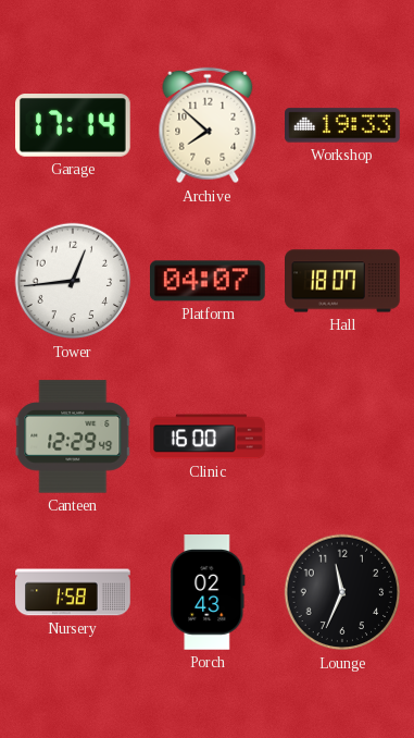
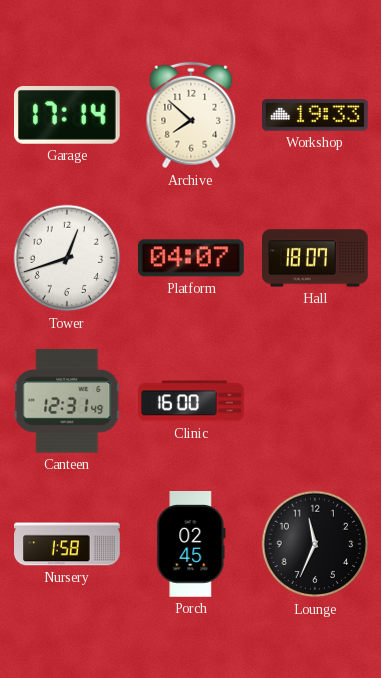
Tower: 12:44 -> 12:42
Canteen: 12:29 -> 12:31
Porch: 02:43 -> 02:45
